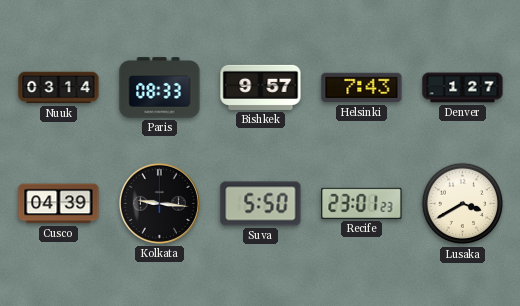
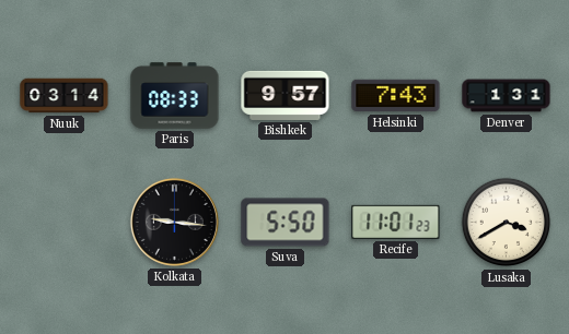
Denver: 1:27 -> 1:31
Cusco: 04:39 -> none
Recife: 23:01 -> 11:01
